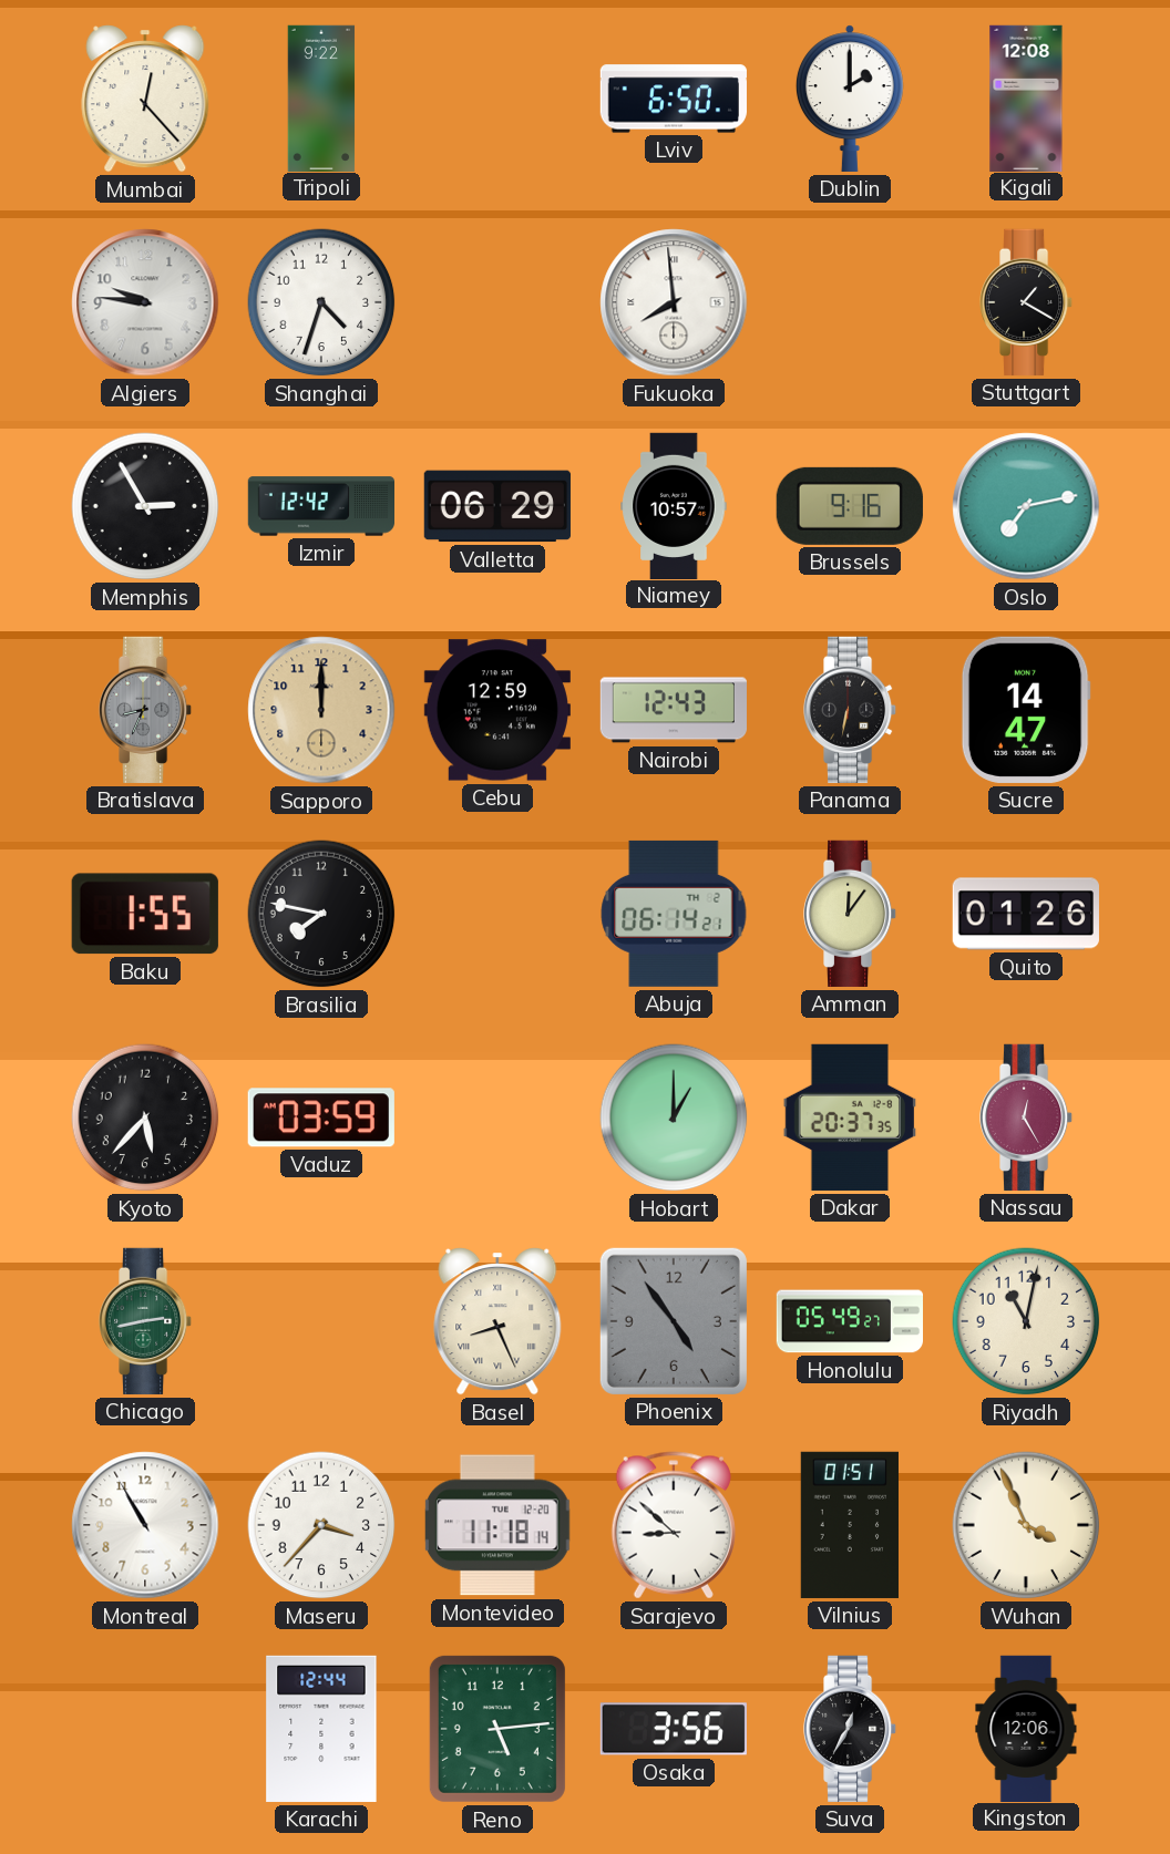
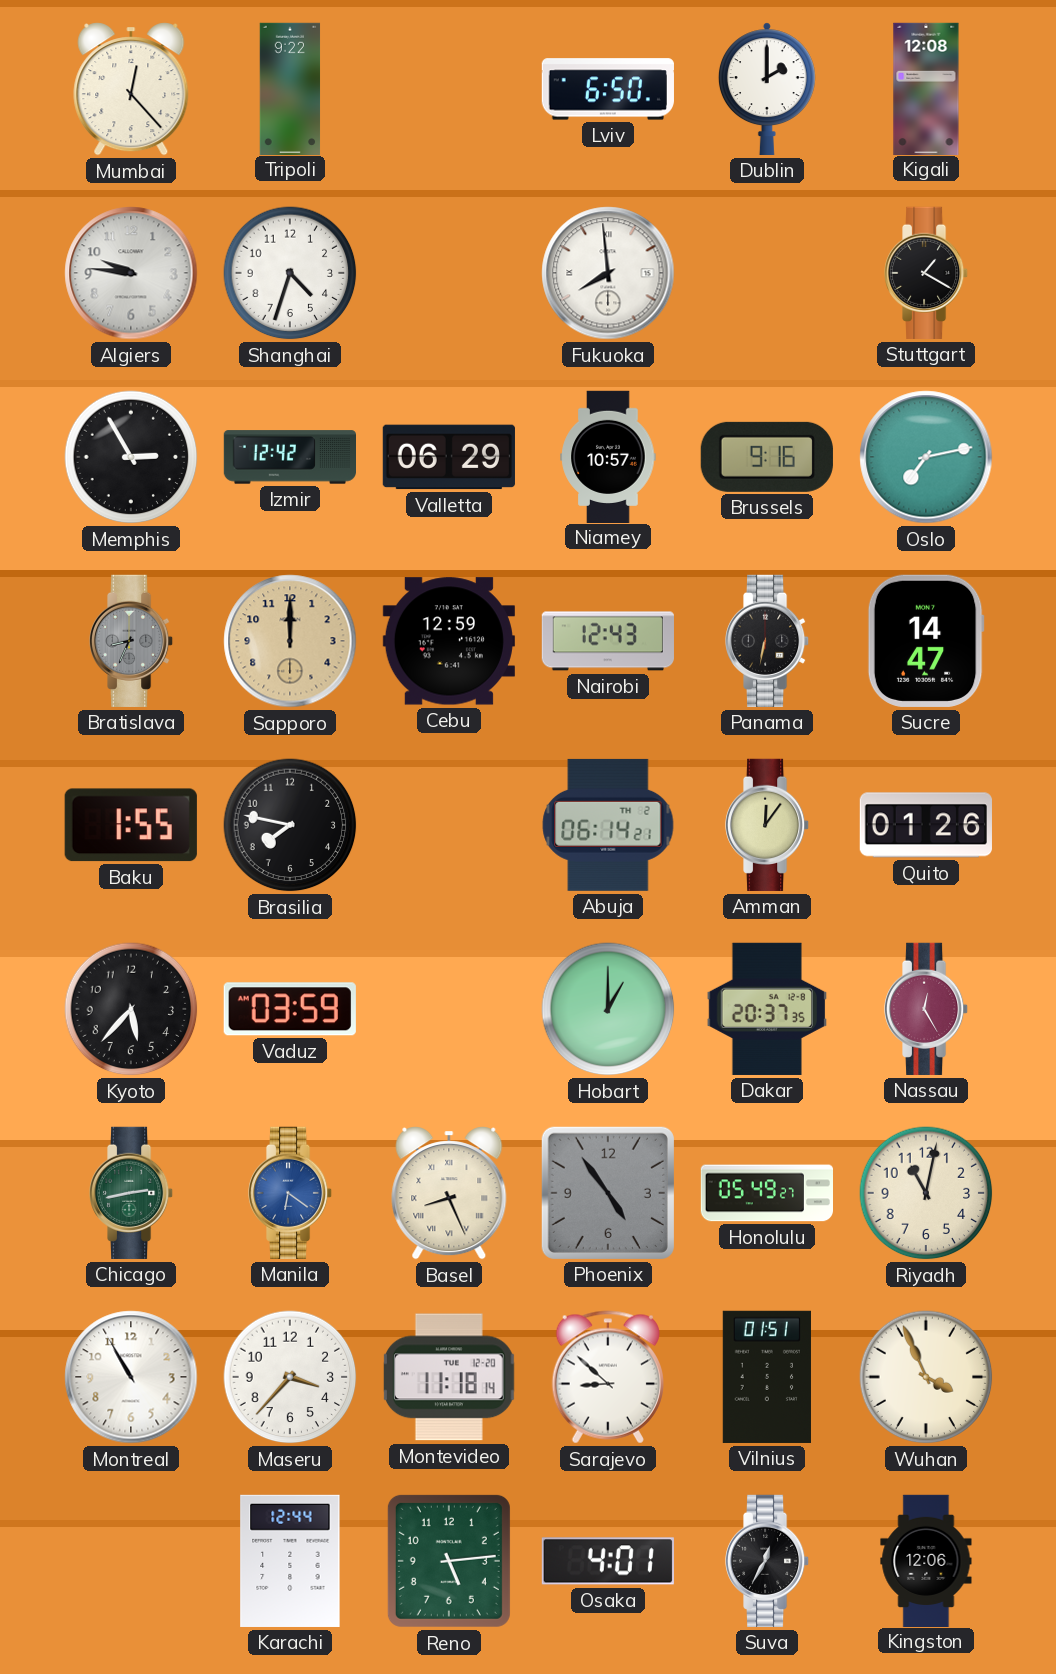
Manila: none -> 6:21
Osaka: 3:56 -> 4:01
